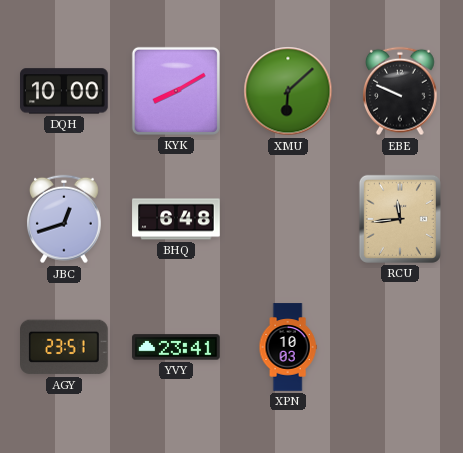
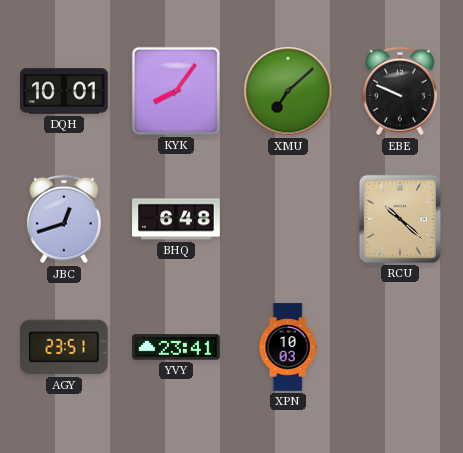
DQH: 10:00 -> 10:01
KYK: 8:10 -> 8:06
XMU: 6:08 -> 7:08
RCU: 11:44 -> 10:22
